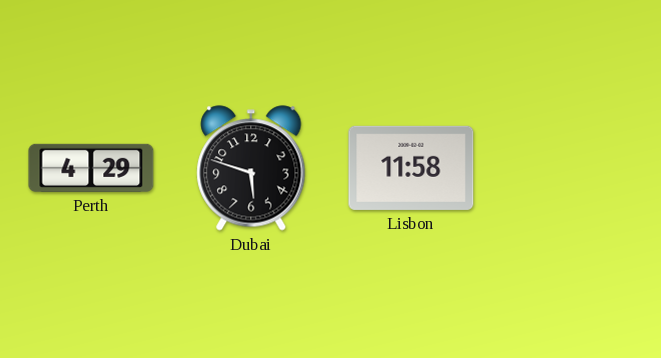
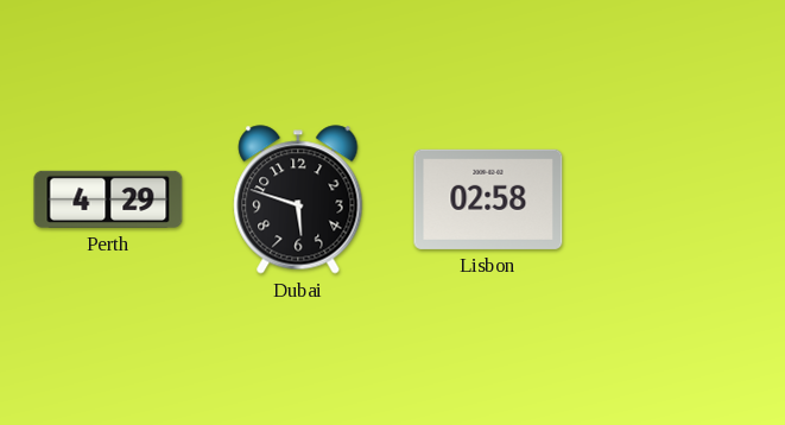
Lisbon: 11:58 -> 02:58
